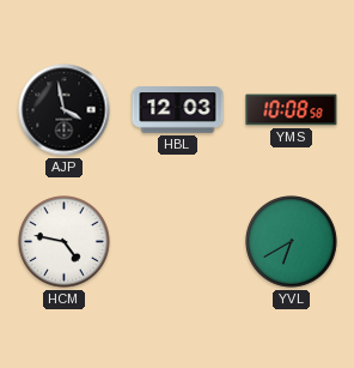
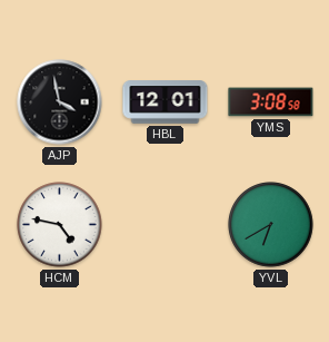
HBL: 12:03 -> 12:01
YMS: 10:08 -> 3:08
